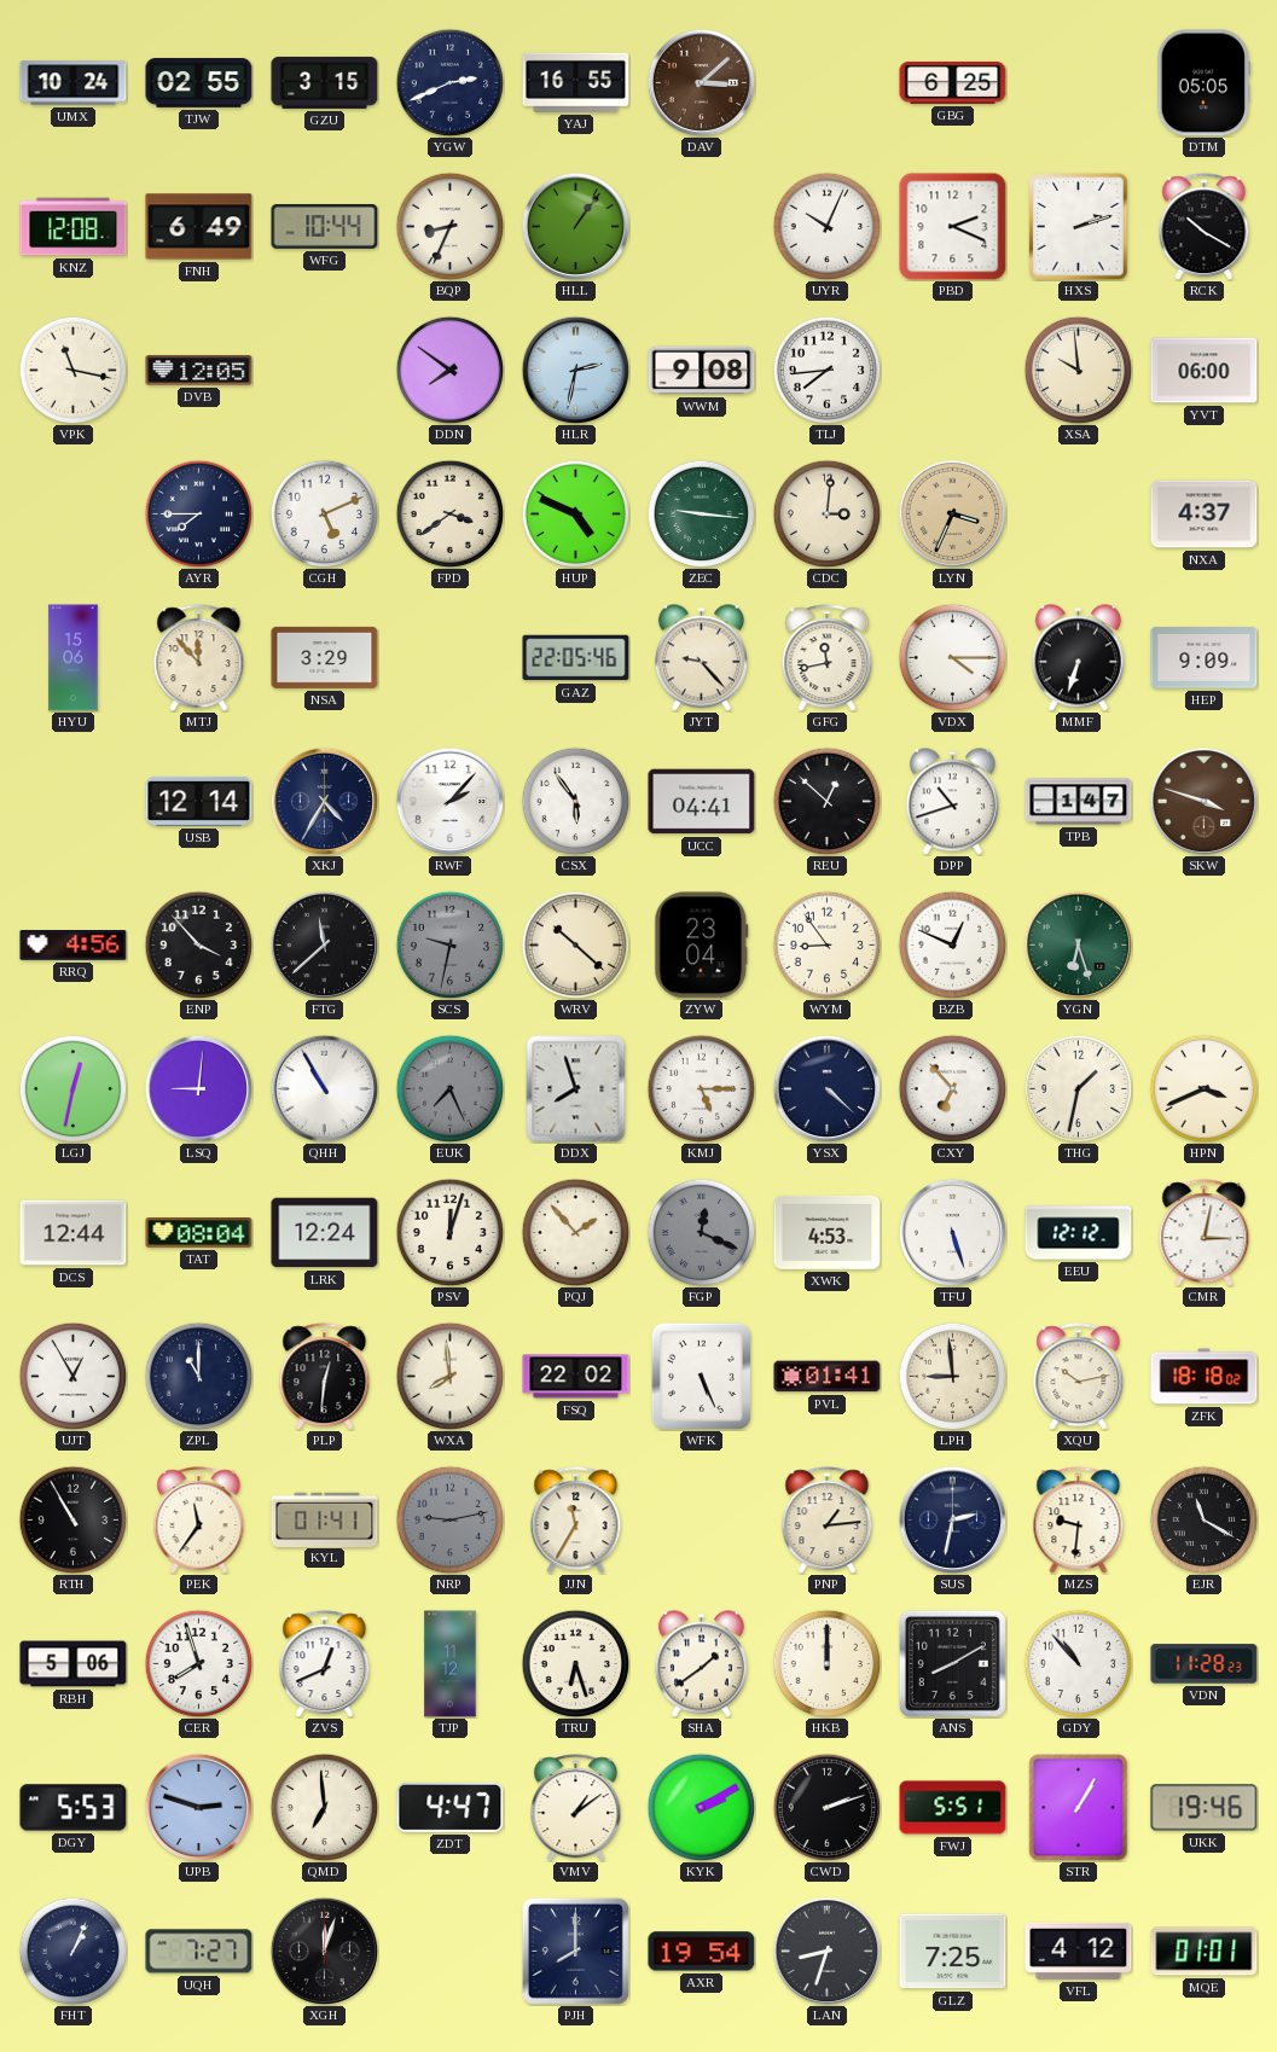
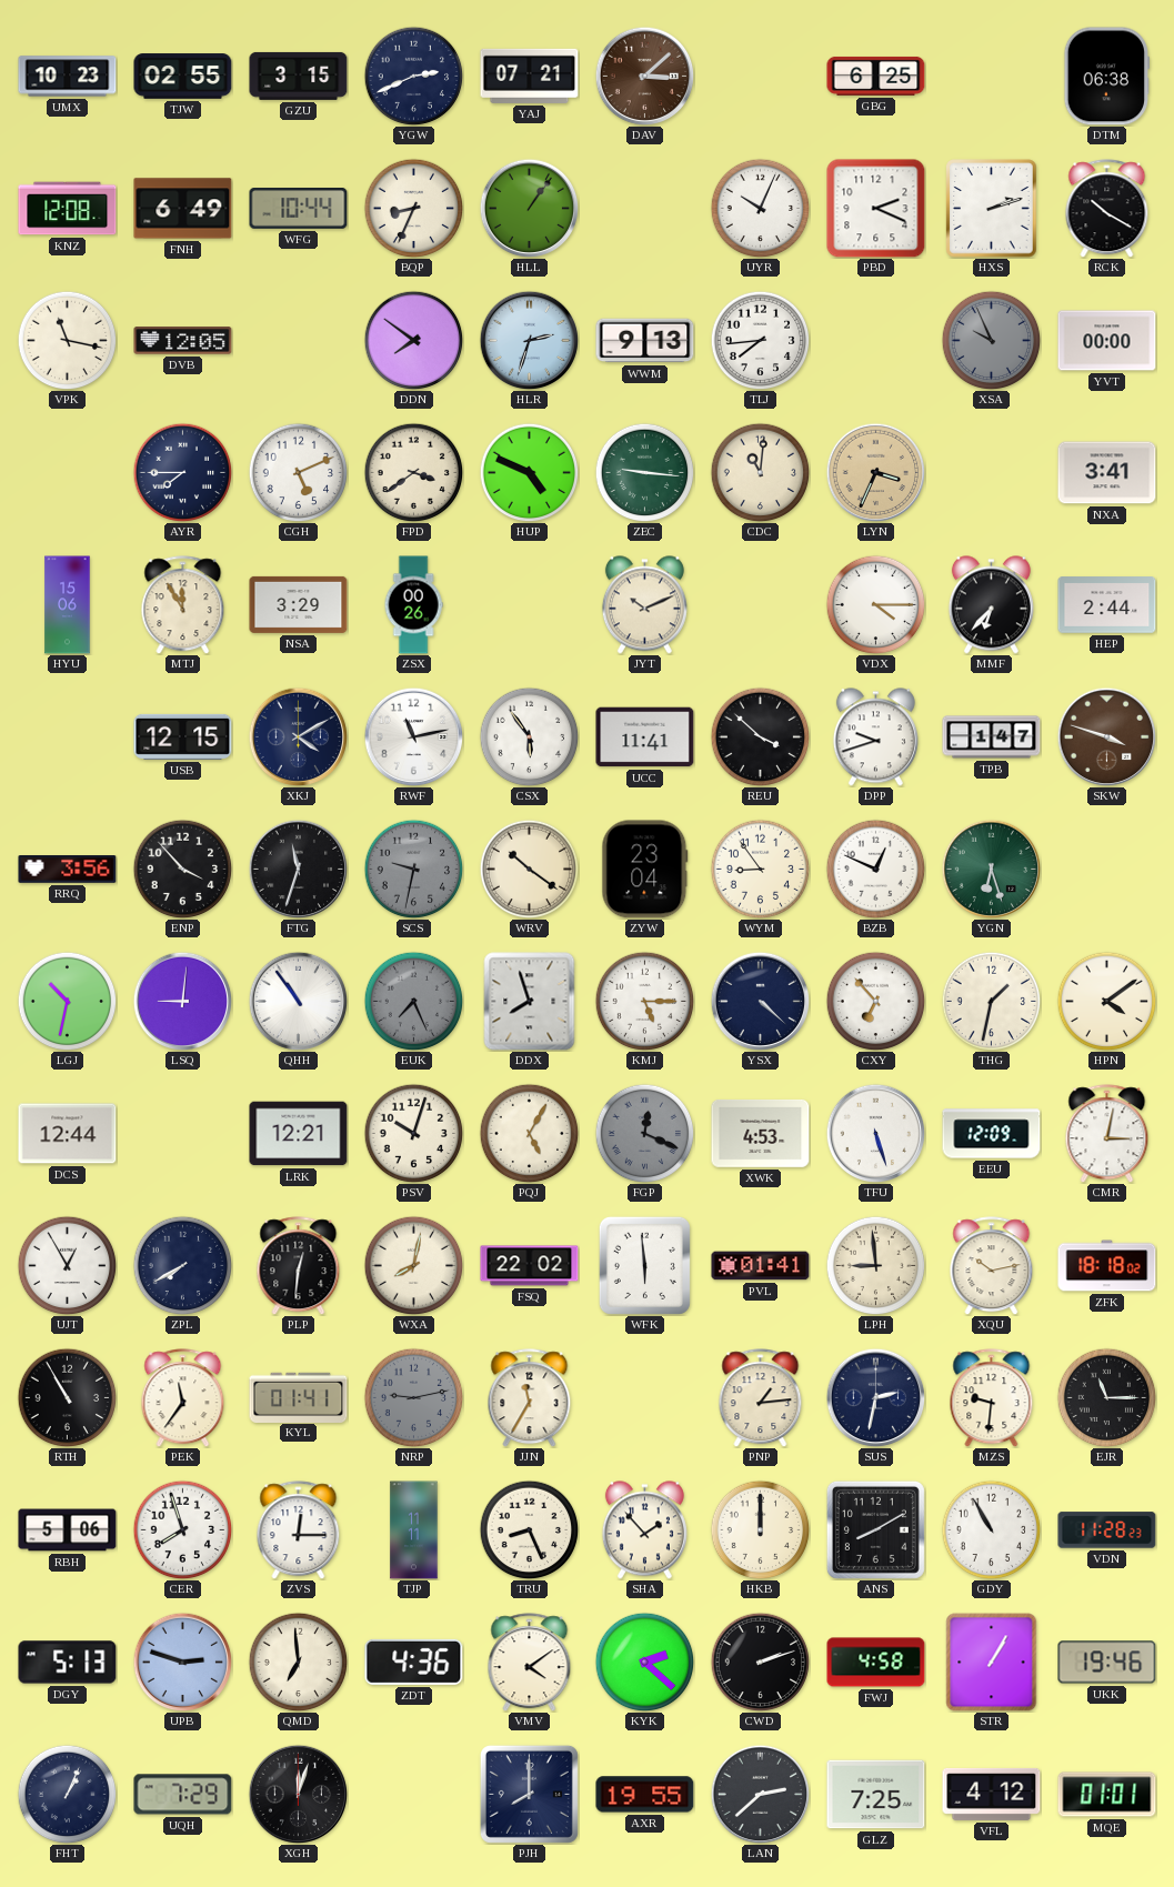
UMX: 10:24 -> 10:23
YAJ: 16:55 -> 07:21
DTM: 05:05 -> 06:38
HLR: 2:32 -> 2:33
WWM: 9:08 -> 9:13
XSA: 9:59 -> 9:56
XSA dial: cream -> grey
YVT: 06:00 -> 00:00
CDC: 3:01 -> 11:01
NXA: 4:37 -> 3:41
MTJ: 11:53 -> 11:55
ZSX: none -> 00:26
GAZ: 22:05 -> none
JYT: 9:23 -> 10:11
GFG: 11:43 -> none
MMF: 6:33 -> 6:37
HEP: 9:09 -> 2:44
USB: 12:14 -> 12:15
XKJ: 4:35 -> 4:10
RWF: 2:07 -> 11:13
UCC: 04:41 -> 11:41
REU: 12:52 -> 3:52
DPP: 10:42 -> 9:42
RRQ: 4:56 -> 3:56
FTG: 11:38 -> 11:33
WRV: 10:22 -> 10:21
LGJ: 12:32 -> 10:32
QHH: 10:55 -> 10:54
HPN: 3:41 -> 4:09
TAT: 08:04 -> none
LRK: 12:24 -> 12:21
PSV: 12:03 -> 10:03
PQJ: 1:53 -> 5:05
EEU: 12:12 -> 12:09
ZPL: 11:00 -> 7:40
WXA: 7:59 -> 8:02
WFK: 5:26 -> 5:59
EJR: 11:20 -> 11:15
ZVS: 12:41 -> 12:15
TJP: 11:12 -> 11:11
TRU: 6:27 -> 8:26
SHA: 1:39 -> 1:53
GDY: 10:53 -> 10:55
DGY: 5:53 -> 5:13
ZDT: 4:47 -> 4:36
VMV: 1:09 -> 4:09
KYK: 2:10 -> 2:22
FWJ: 5:51 -> 4:58
UQH: 7:27 -> 7:29
AXR: 19:54 -> 19:55
LAN: 8:33 -> 2:38
